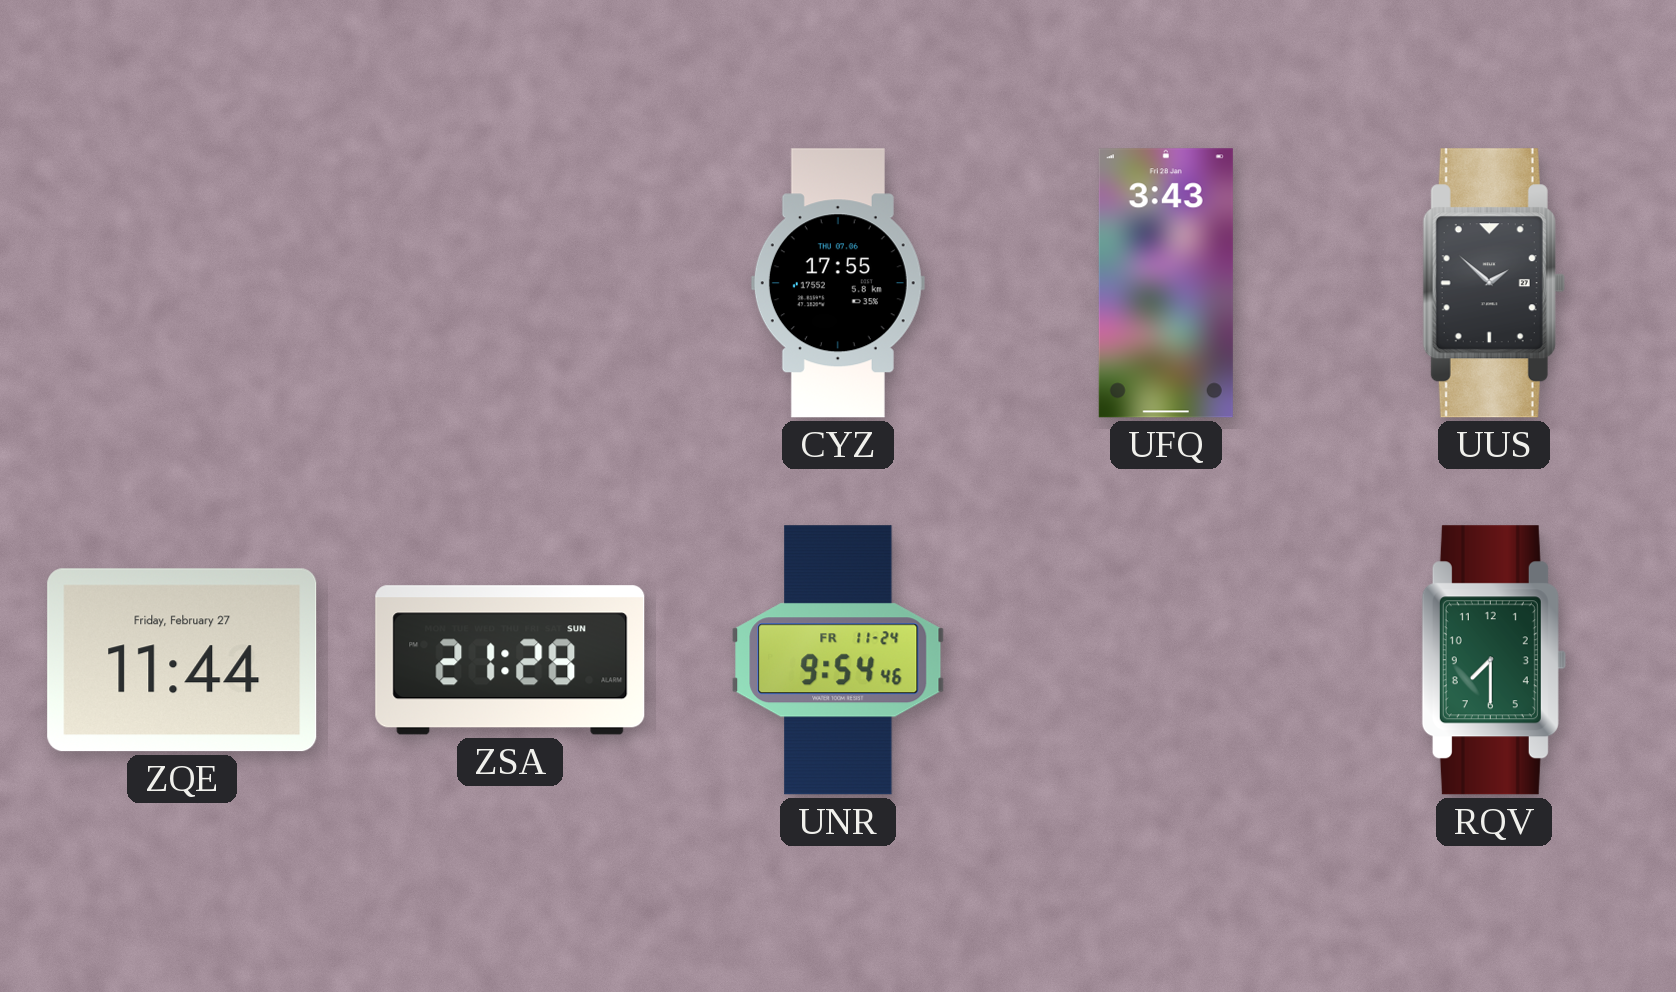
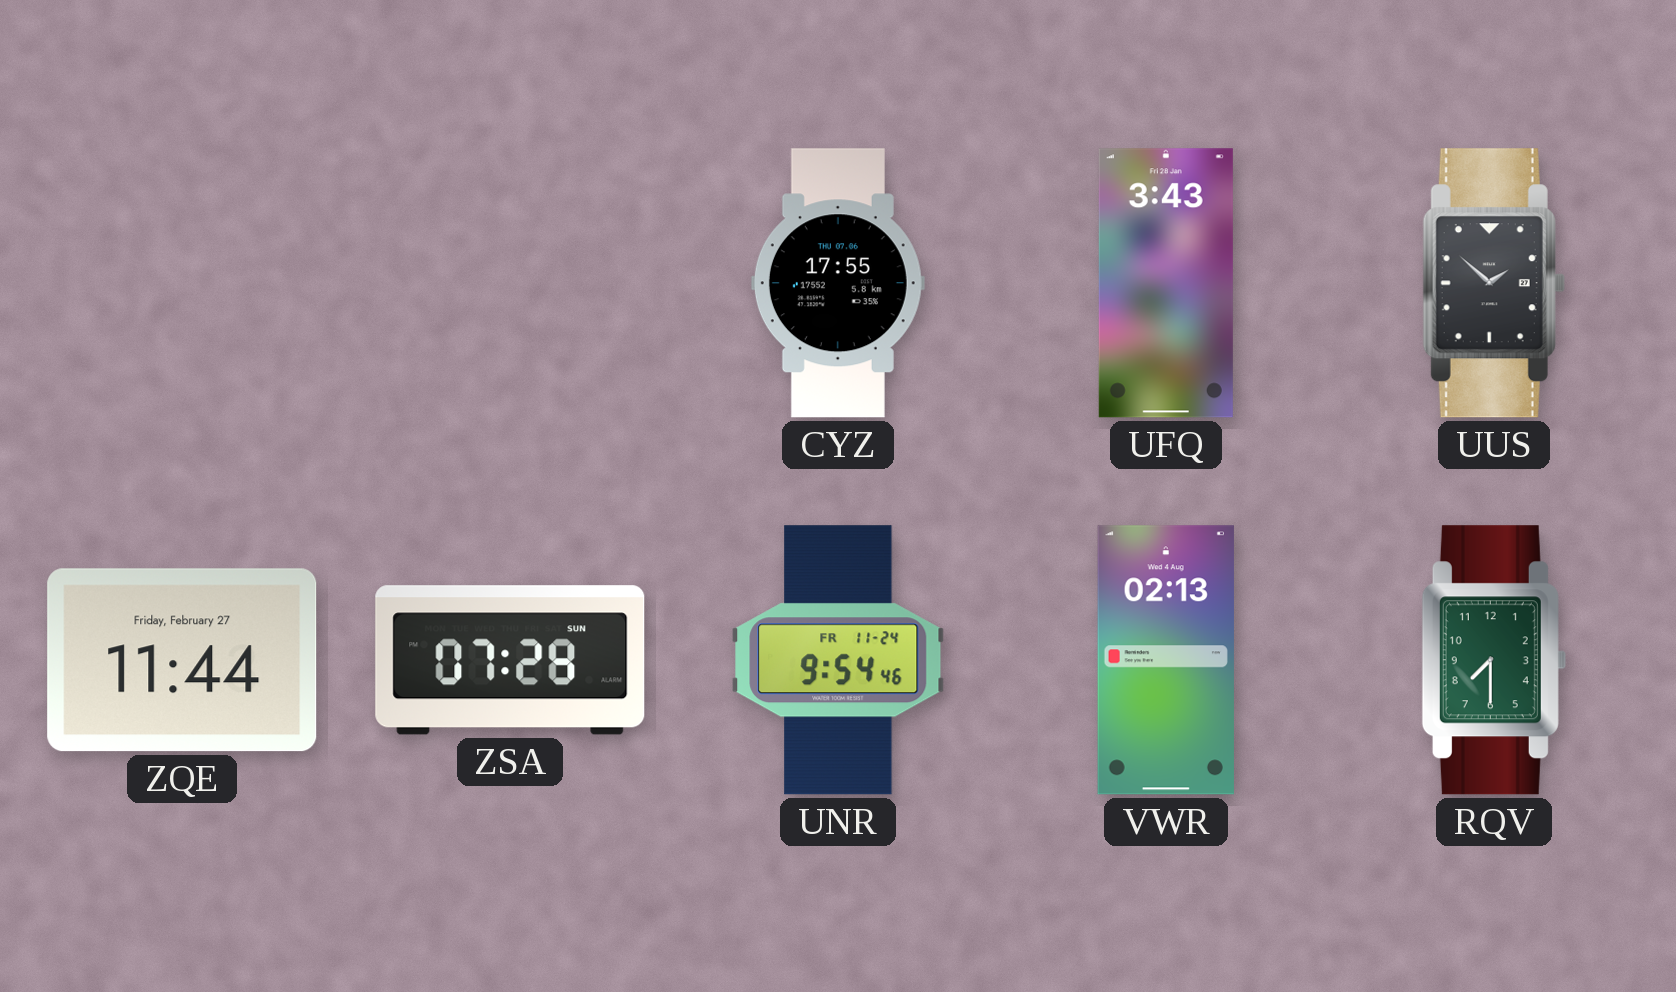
ZSA: 21:28 -> 07:28
VWR: none -> 02:13
